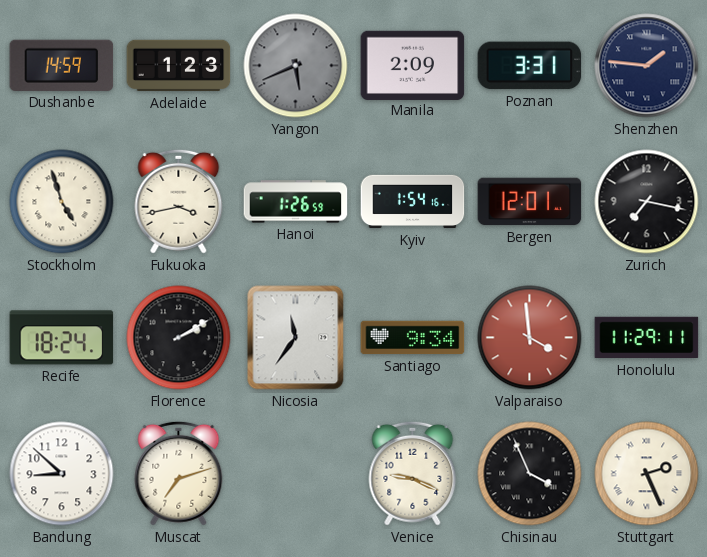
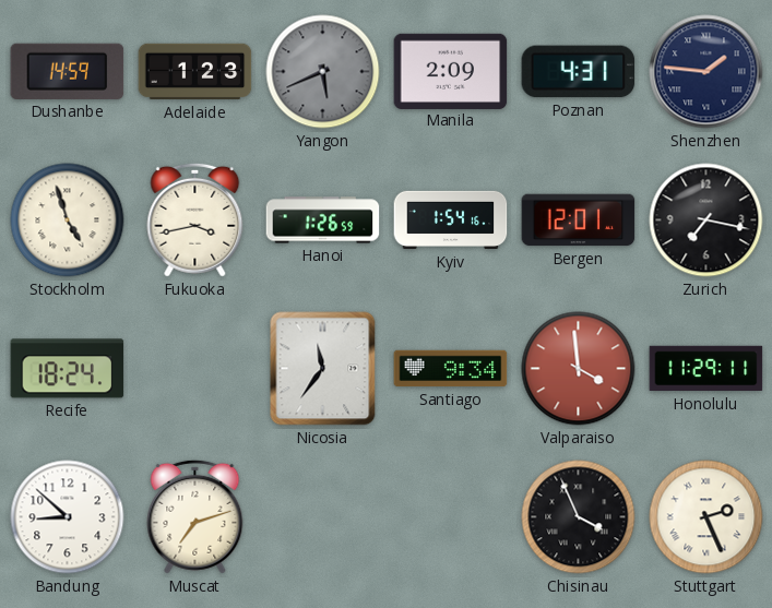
Poznan: 3:31 -> 4:31
Florence: 2:10 -> none
Venice: 9:19 -> none
